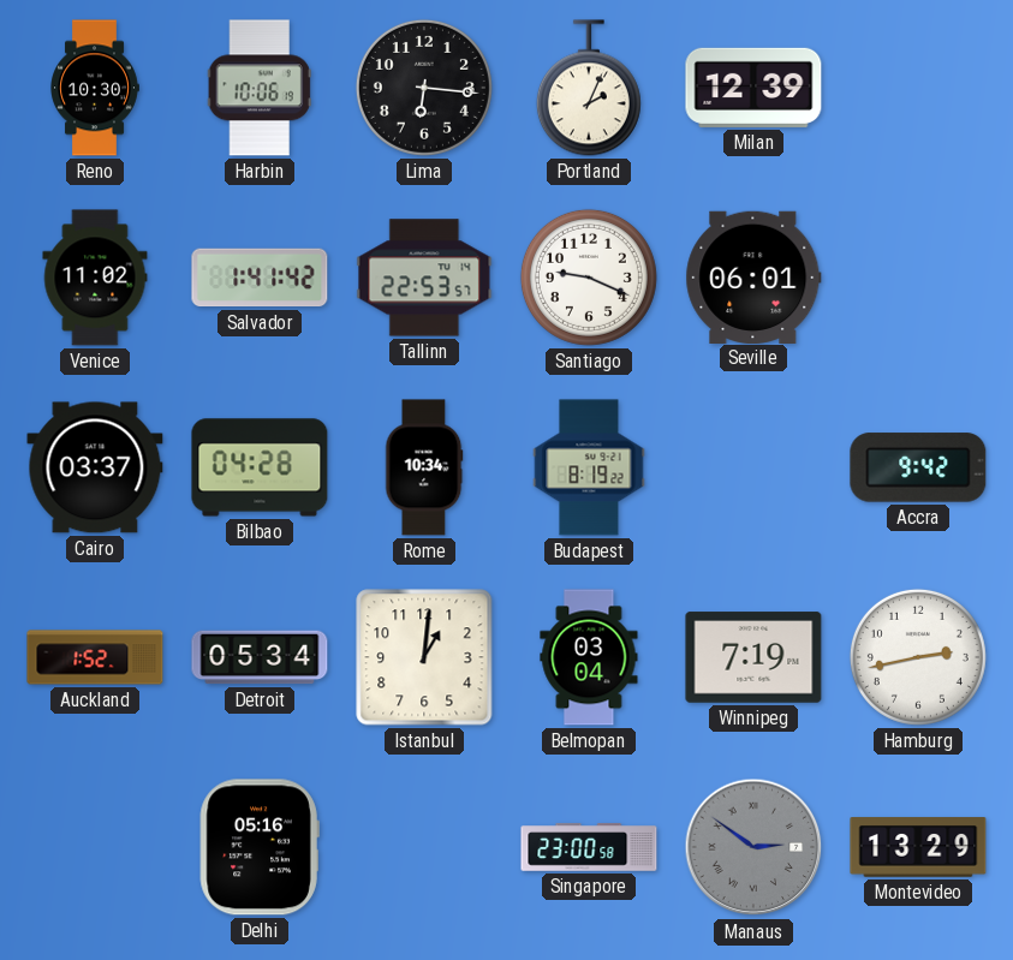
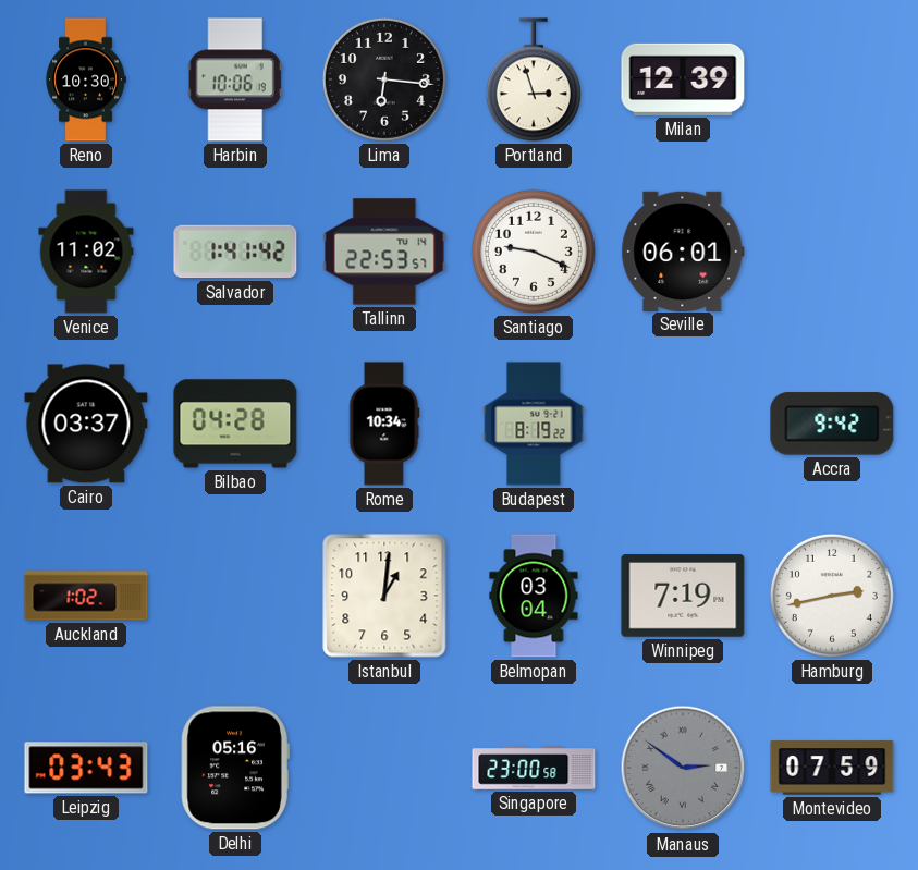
Portland: 2:04 -> 2:57
Auckland: 1:52 -> 1:02
Detroit: 05:34 -> none
Leipzig: none -> 03:43
Montevideo: 13:29 -> 07:59
